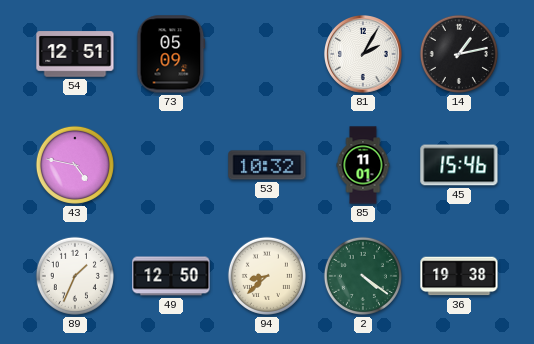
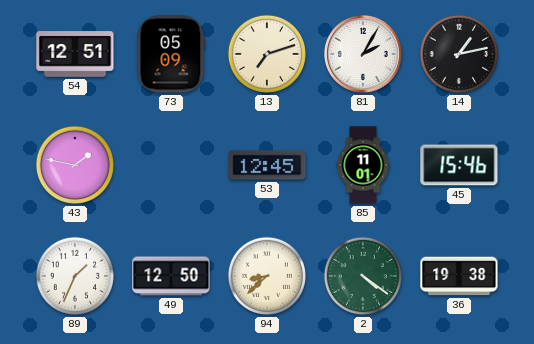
13: none -> 7:12
43: 4:47 -> 1:47
53: 10:32 -> 12:45
